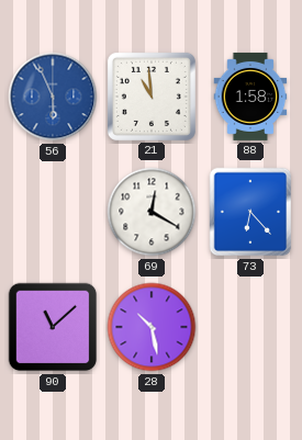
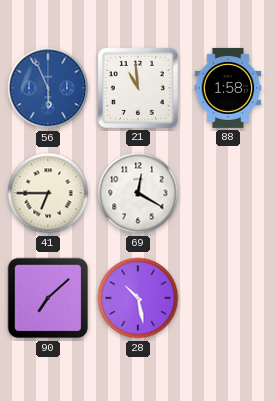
41: none -> 6:45
73: 6:23 -> none
90: 11:08 -> 7:08
